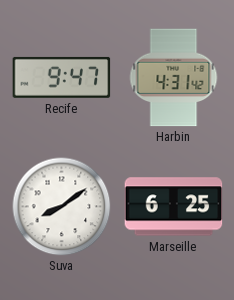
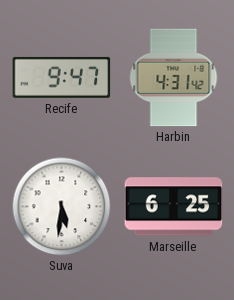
Suva: 8:09 -> 5:31
